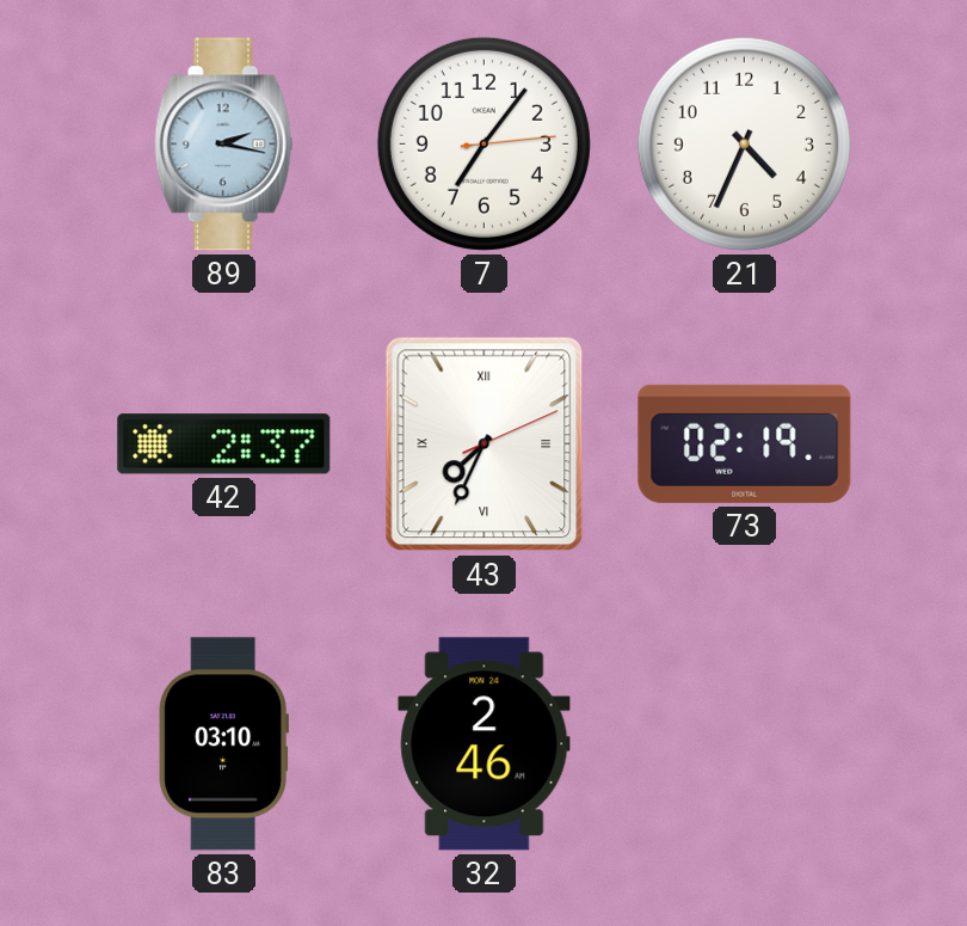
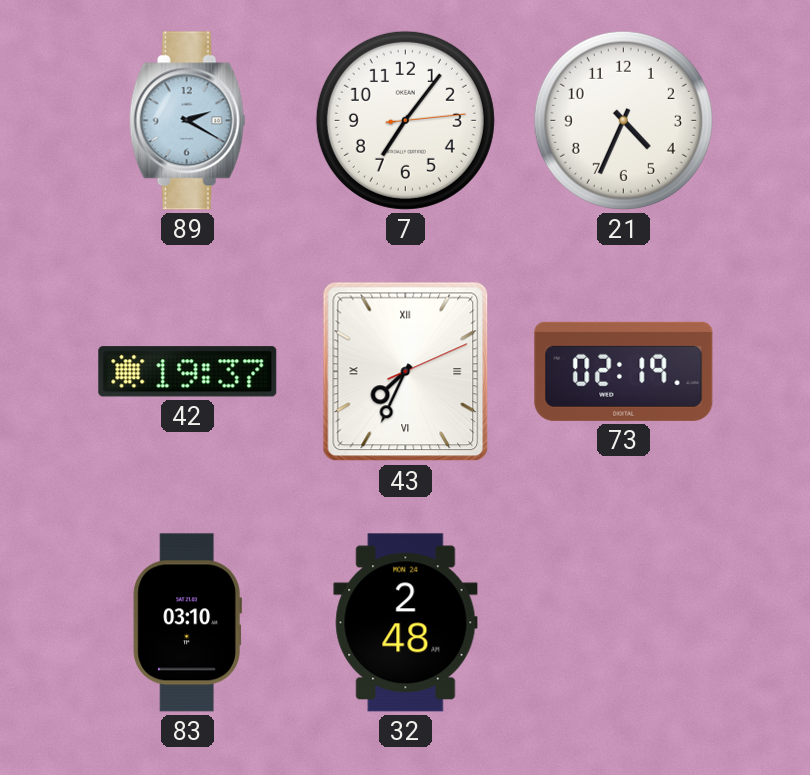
89: 2:17 -> 2:20
42: 2:37 -> 19:37
32: 2:46 -> 2:48
